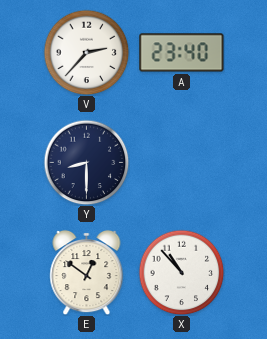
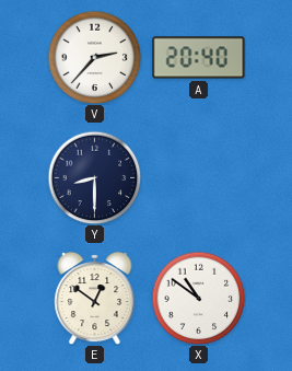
A: 23:40 -> 20:40
X: 10:53 -> 10:51
